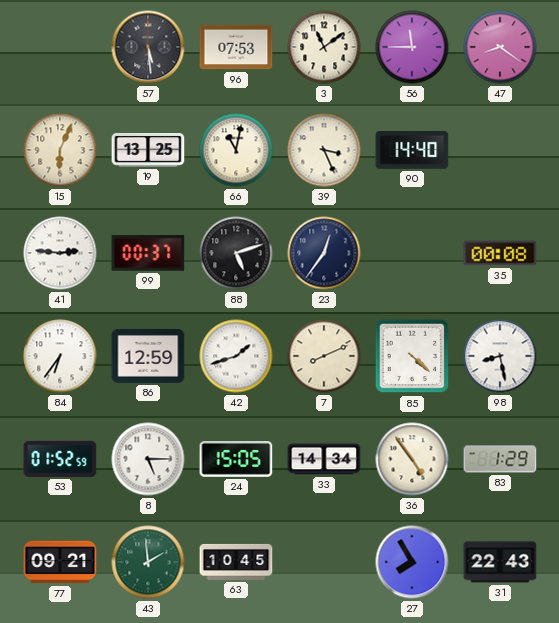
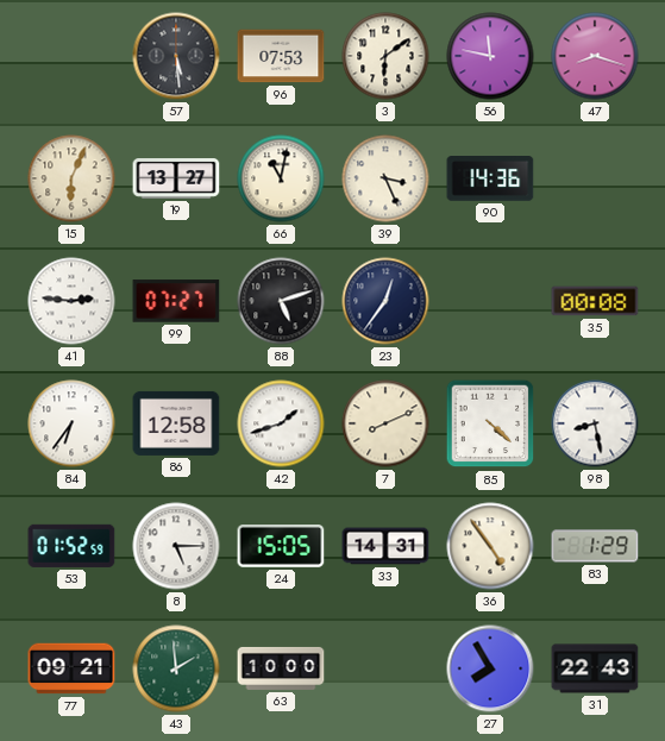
3: 11:09 -> 6:09
56: 11:45 -> 11:47
47: 8:21 -> 8:18
19: 13:25 -> 13:27
90: 14:40 -> 14:36
99: 00:37 -> 07:27
86: 12:59 -> 12:58
33: 14:34 -> 14:31
63: 10:45 -> 10:00
